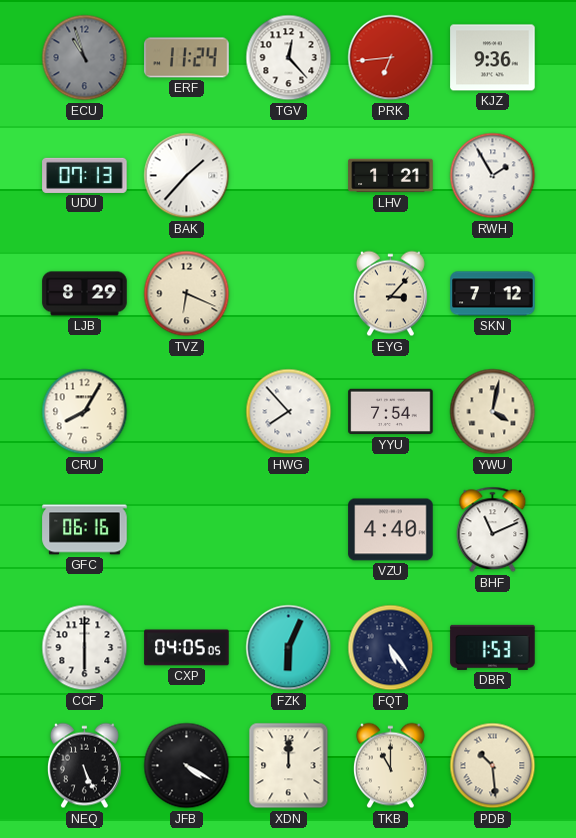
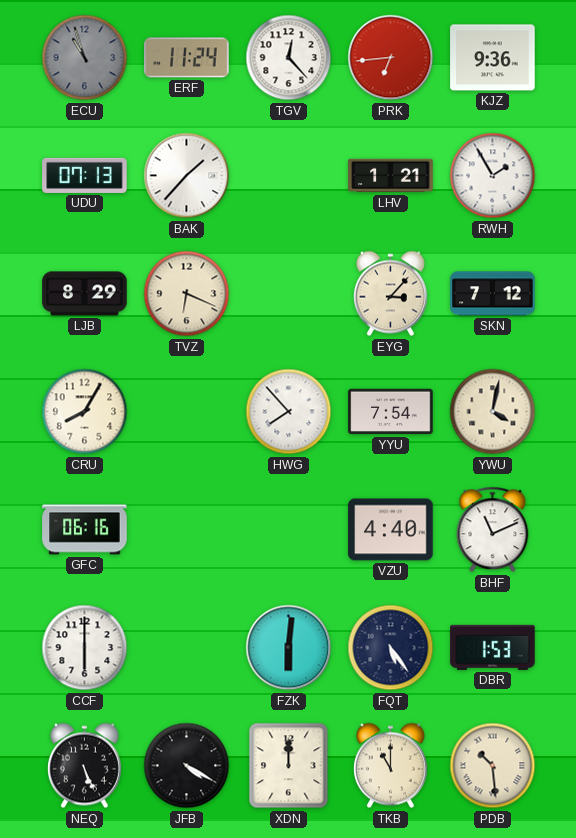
CXP: 04:05 -> none
FZK: 6:04 -> 6:01
